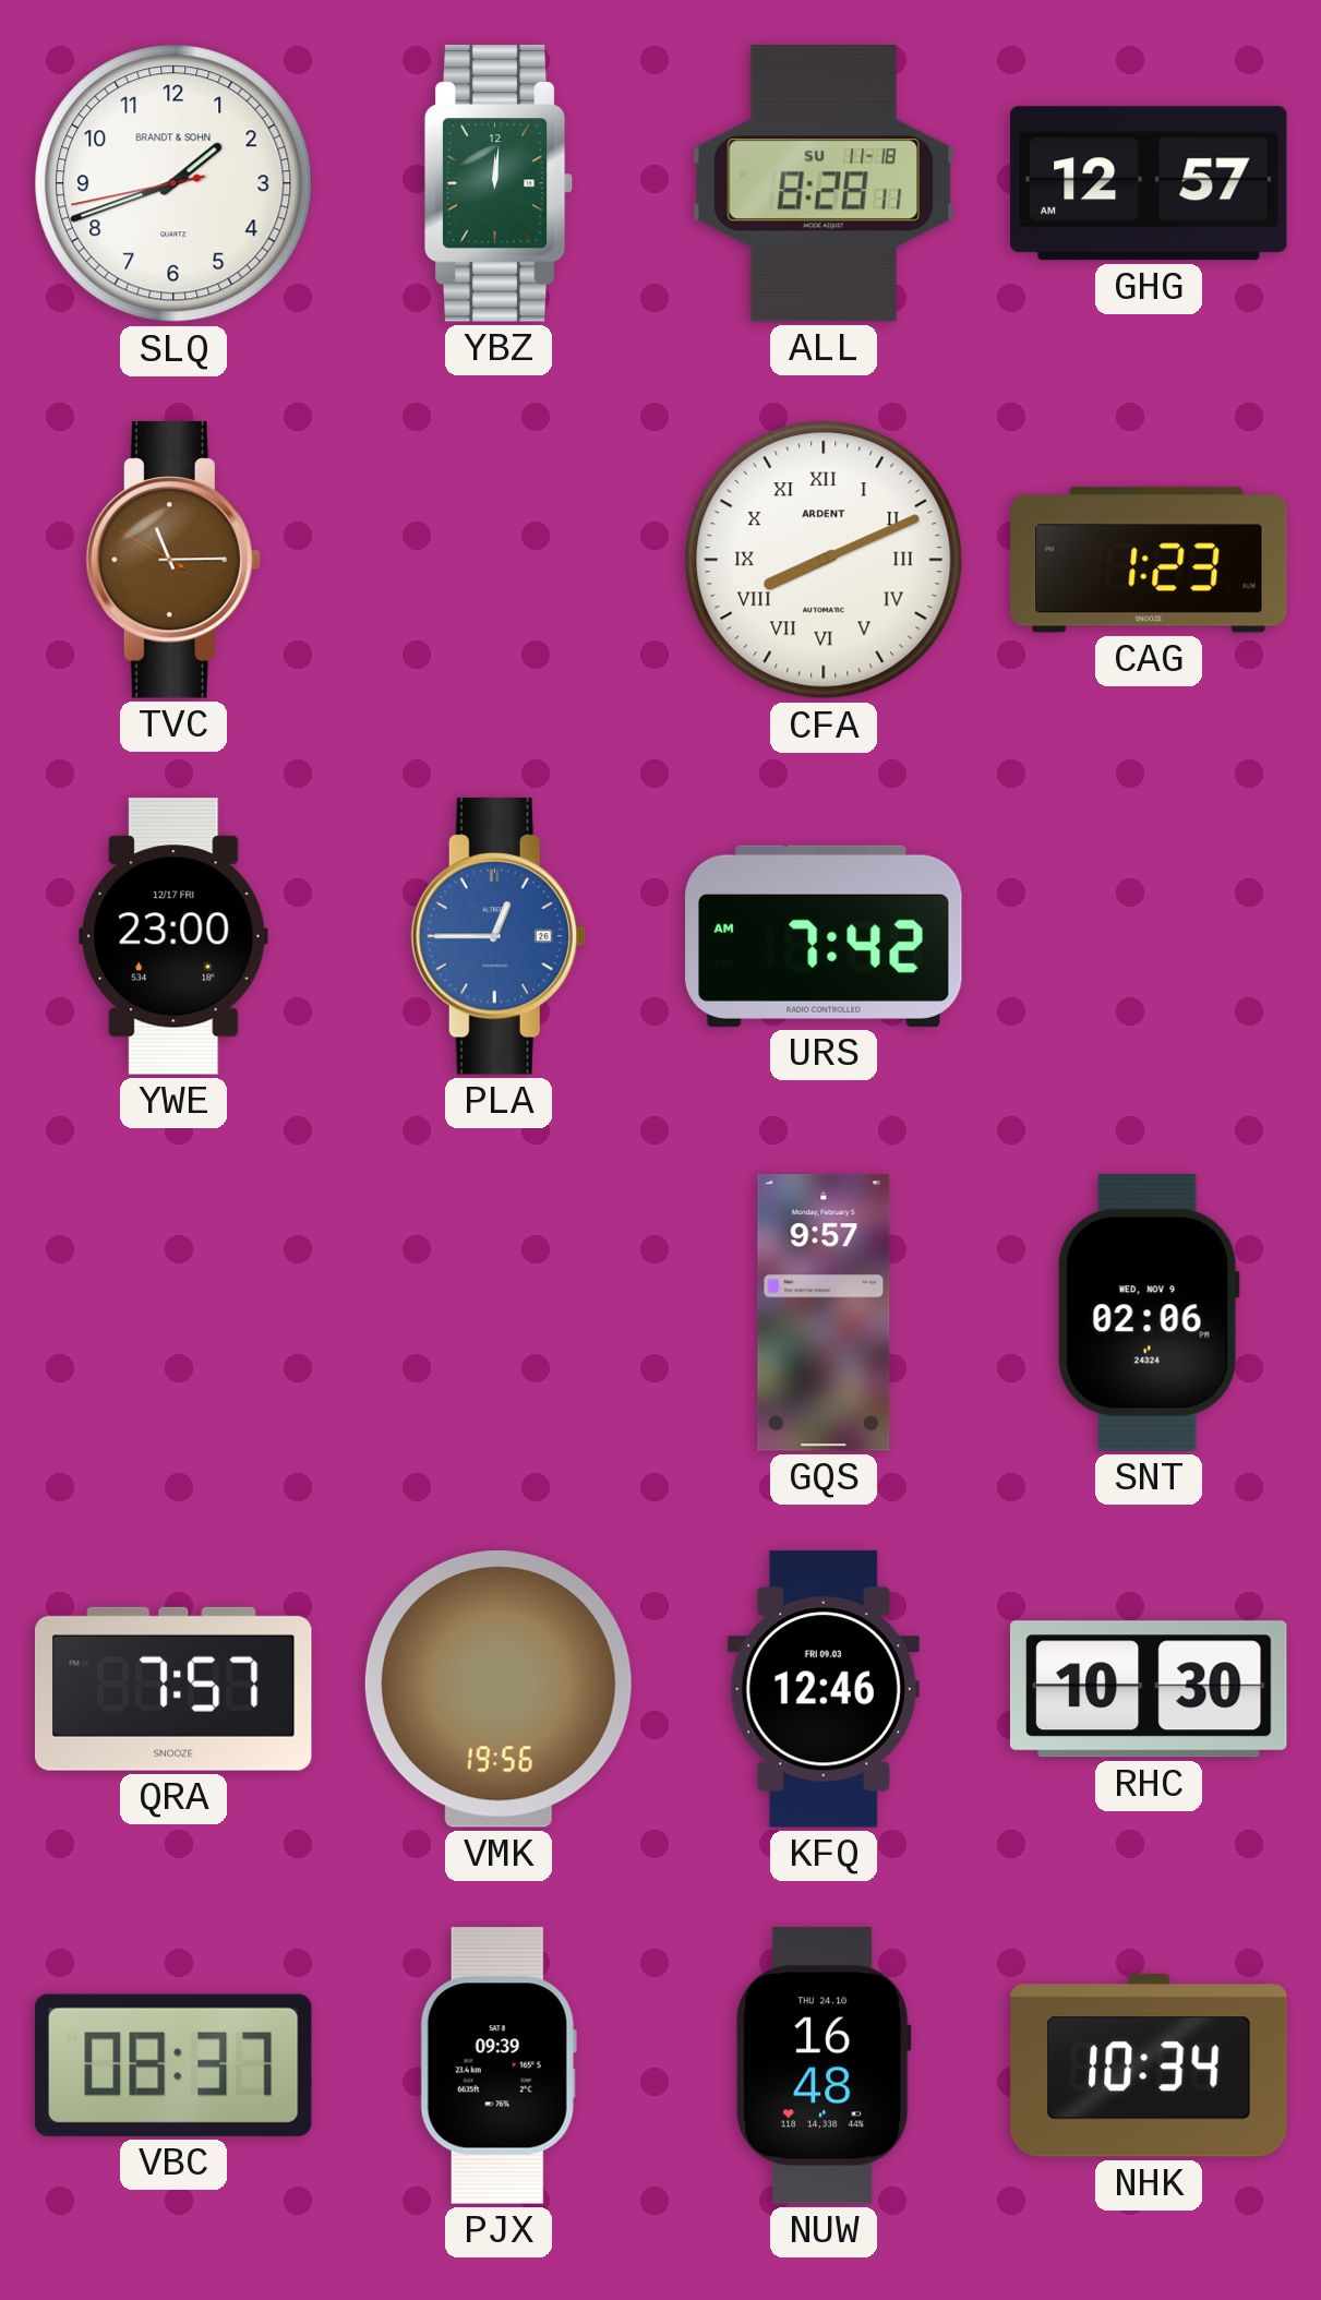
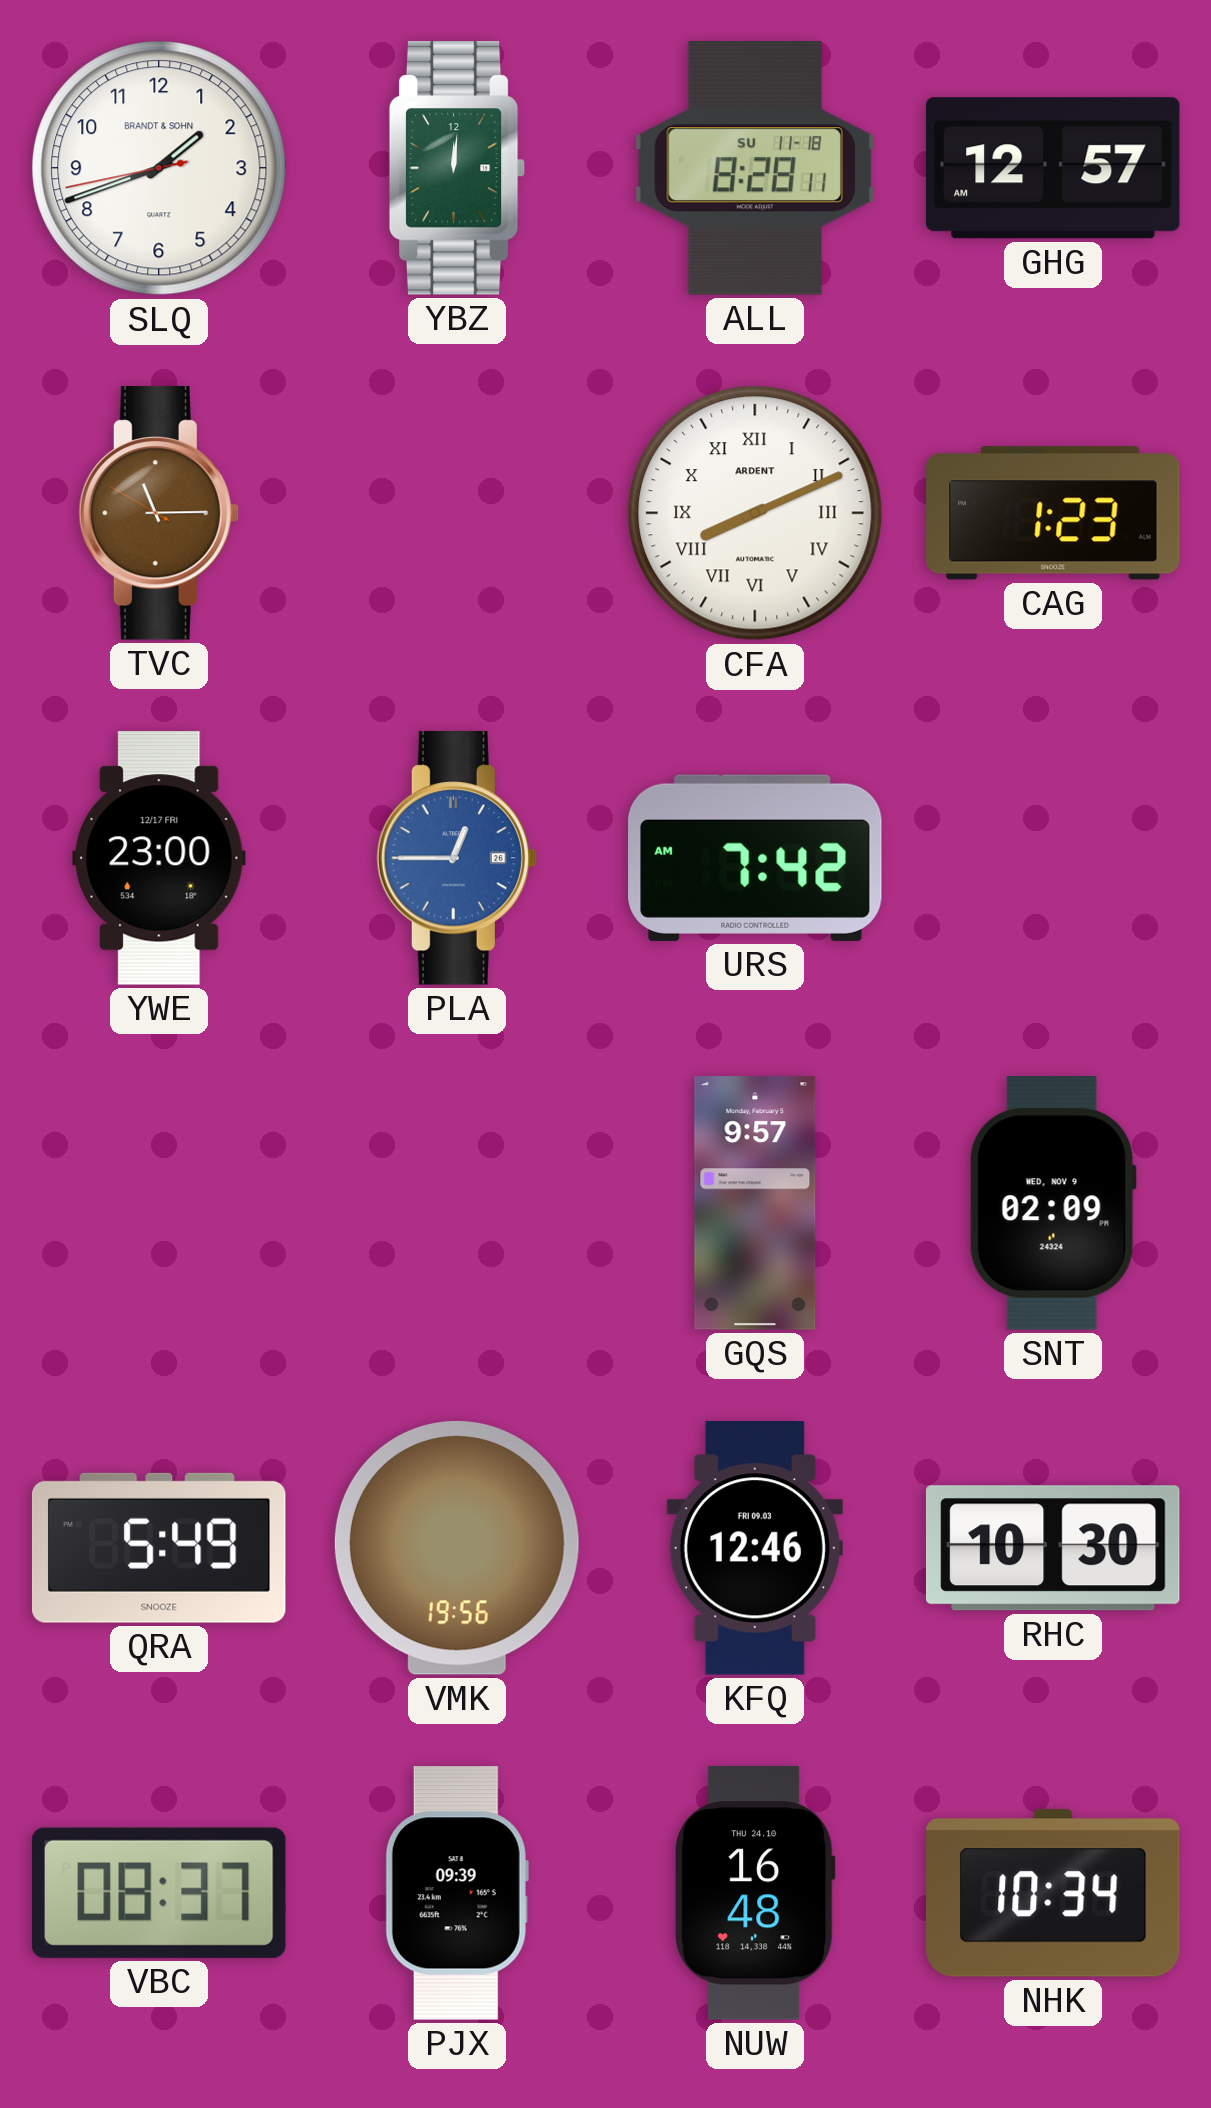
SNT: 02:06 -> 02:09
QRA: 7:57 -> 5:49
